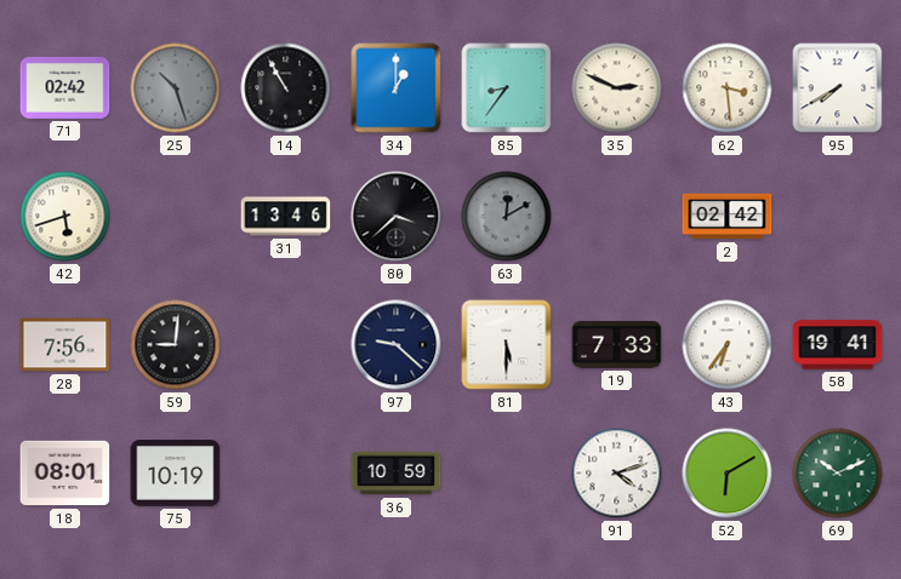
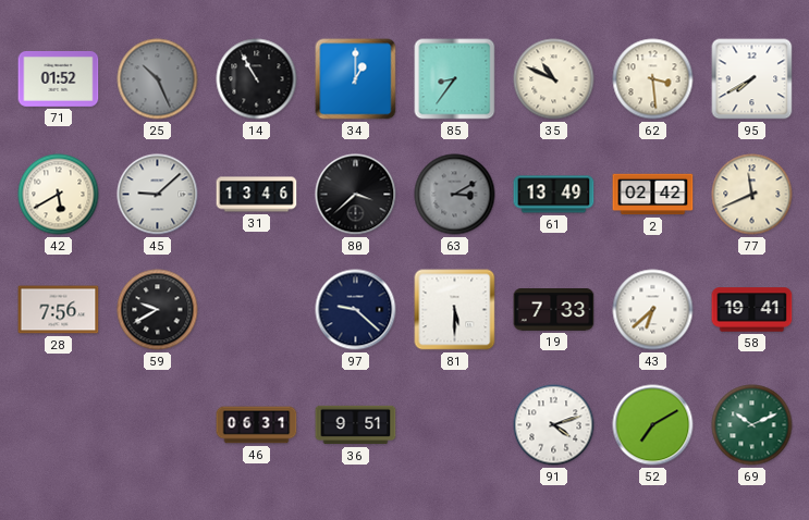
71: 02:42 -> 01:52
25: 10:27 -> 10:26
35: 2:49 -> 10:49
42: 5:42 -> 5:40
45: none -> 9:08
63: 12:10 -> 3:10
61: none -> 13:49
77: none -> 11:41
59: 9:01 -> 9:40
43: 6:36 -> 6:38
18: 08:01 -> none
75: 10:19 -> none
46: none -> 06:31
36: 10:59 -> 9:51
52: 6:10 -> 7:10
